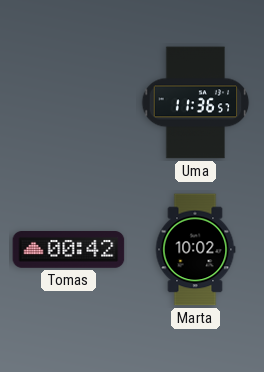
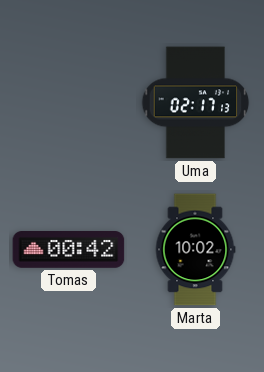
Uma: 11:36 -> 02:17
